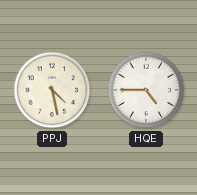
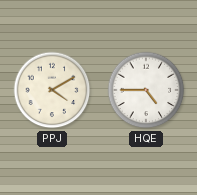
PPJ: 4:28 -> 4:10
